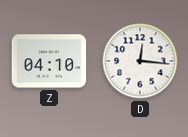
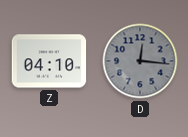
D dial: white -> grey
